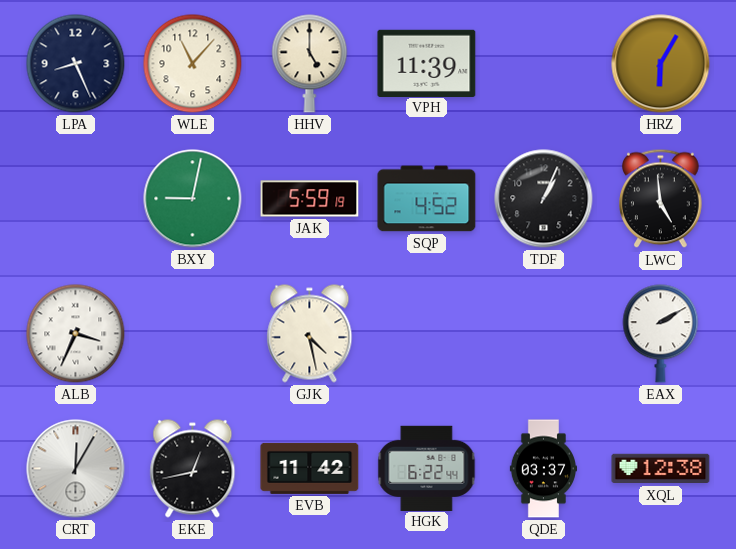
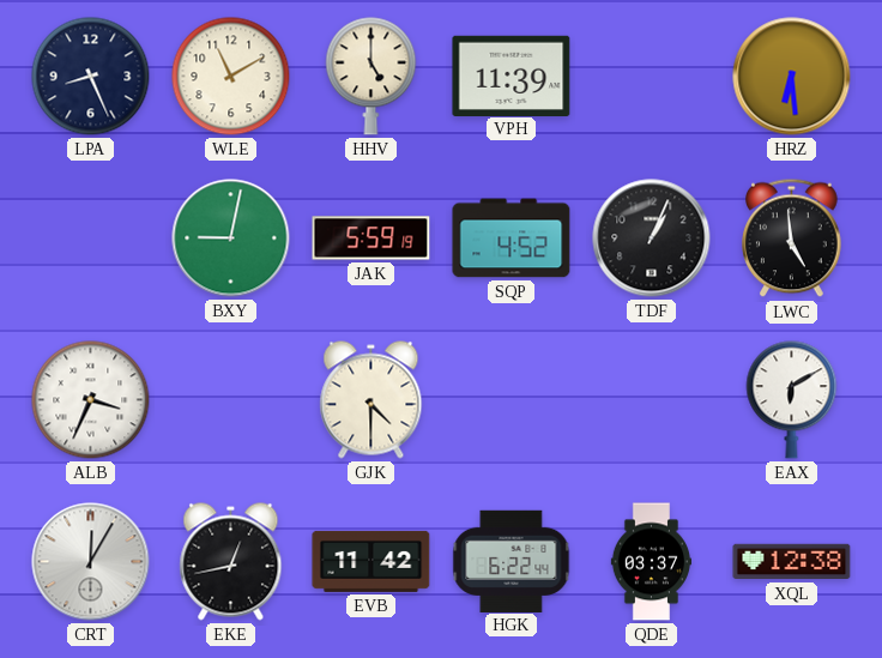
WLE: 11:07 -> 11:10
HRZ: 6:05 -> 6:29
GJK: 4:28 -> 4:30
EAX: 2:10 -> 6:10
